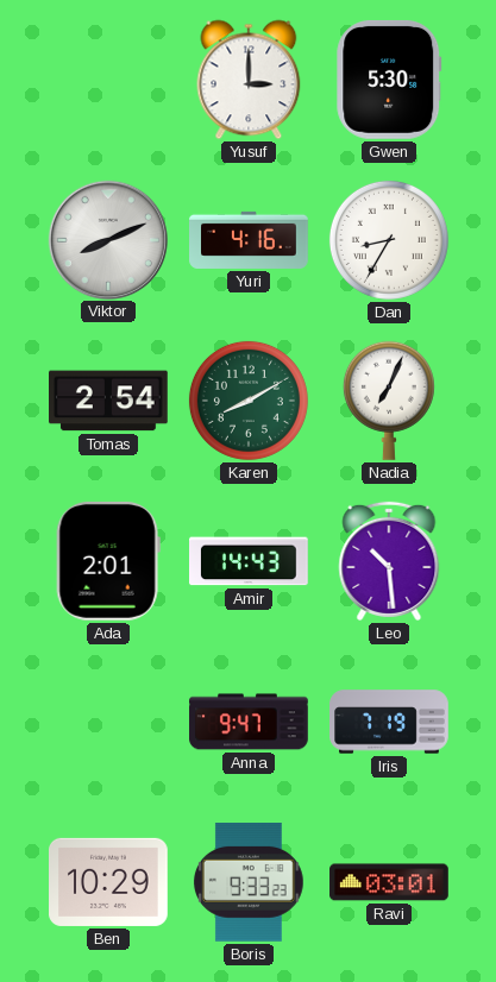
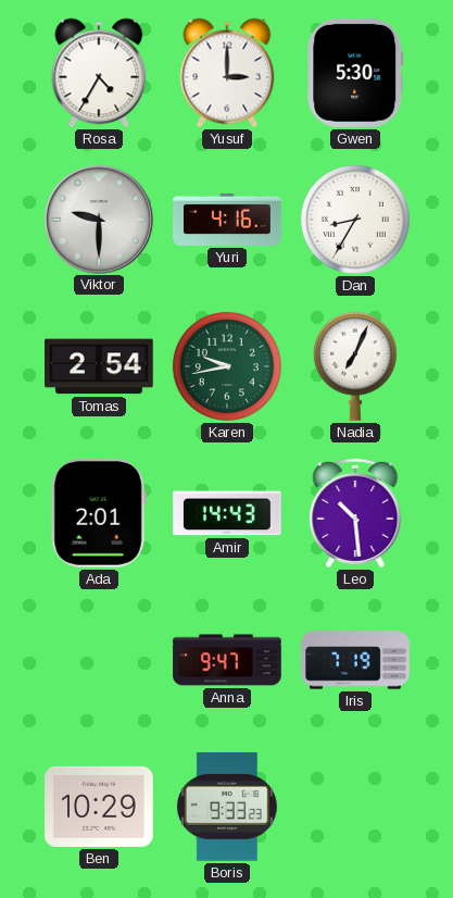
Rosa: none -> 4:35
Viktor: 8:11 -> 9:30
Karen: 8:10 -> 9:43
Ravi: 03:01 -> none
